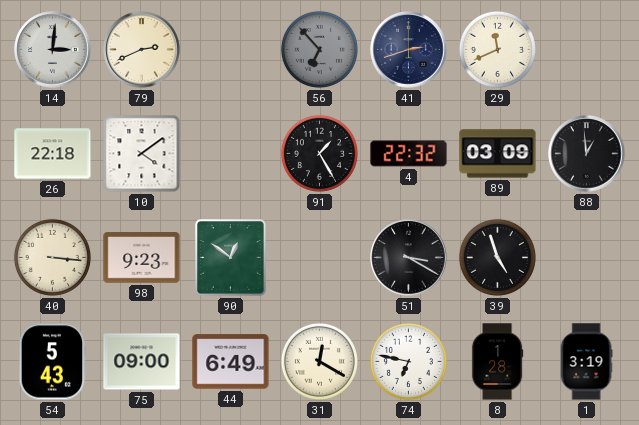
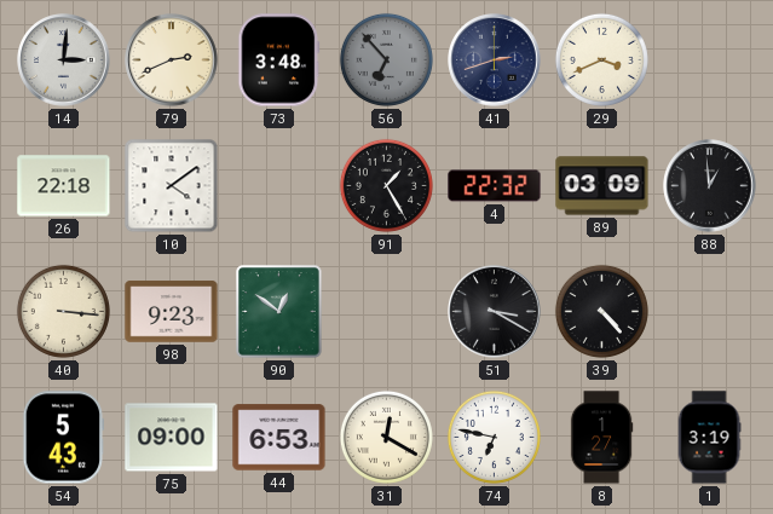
73: none -> 3:48
29: 11:41 -> 3:41
39: 4:57 -> 4:23
44: 6:49 -> 6:53
8: 1:28 -> 1:27
